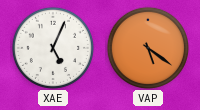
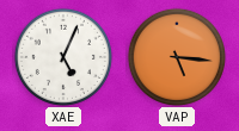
VAP: 5:21 -> 5:16
